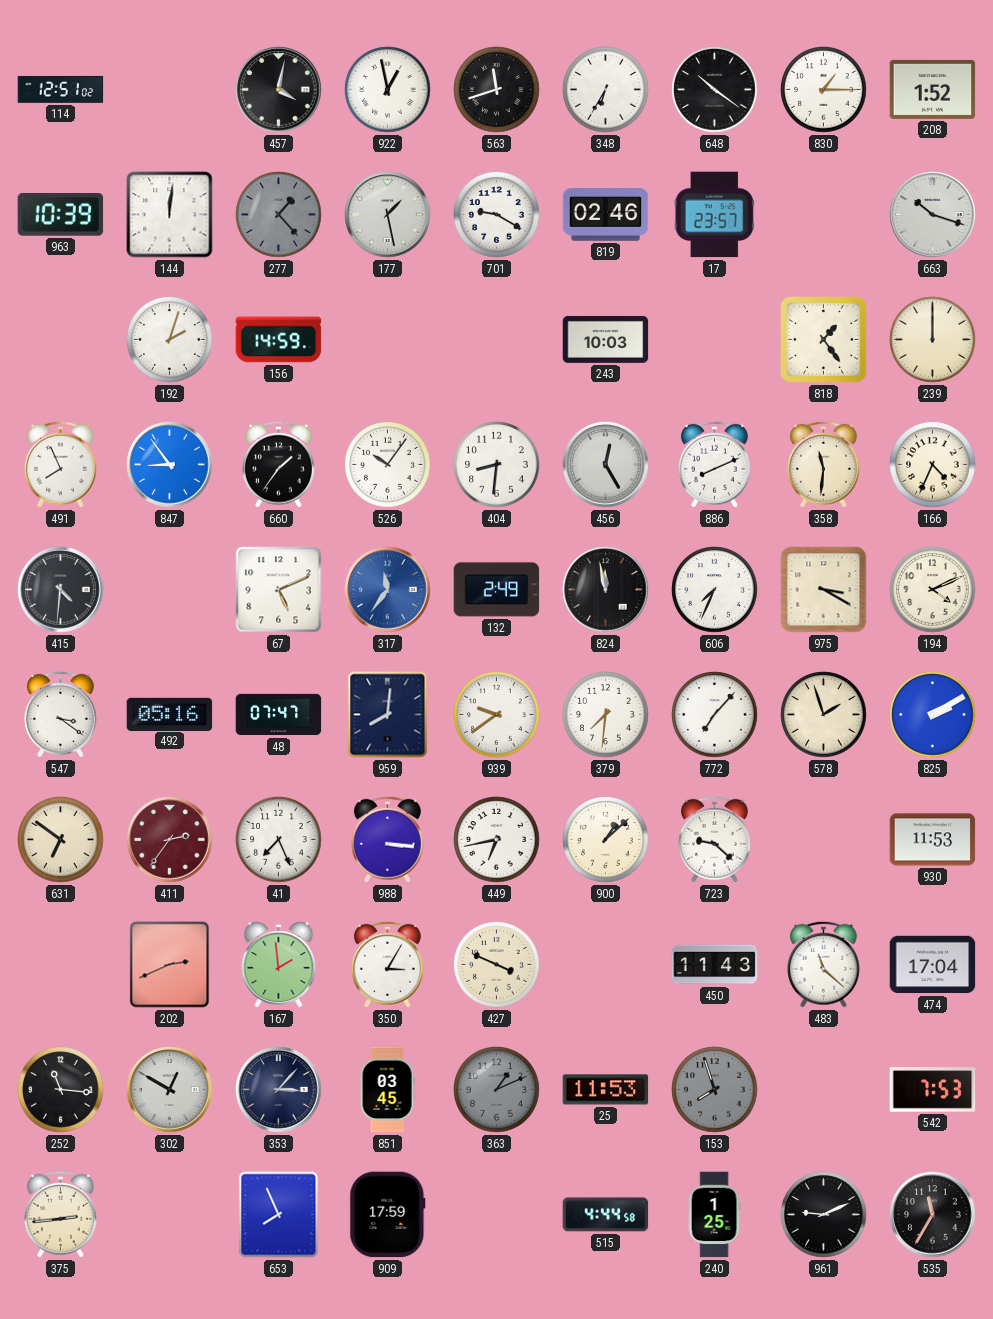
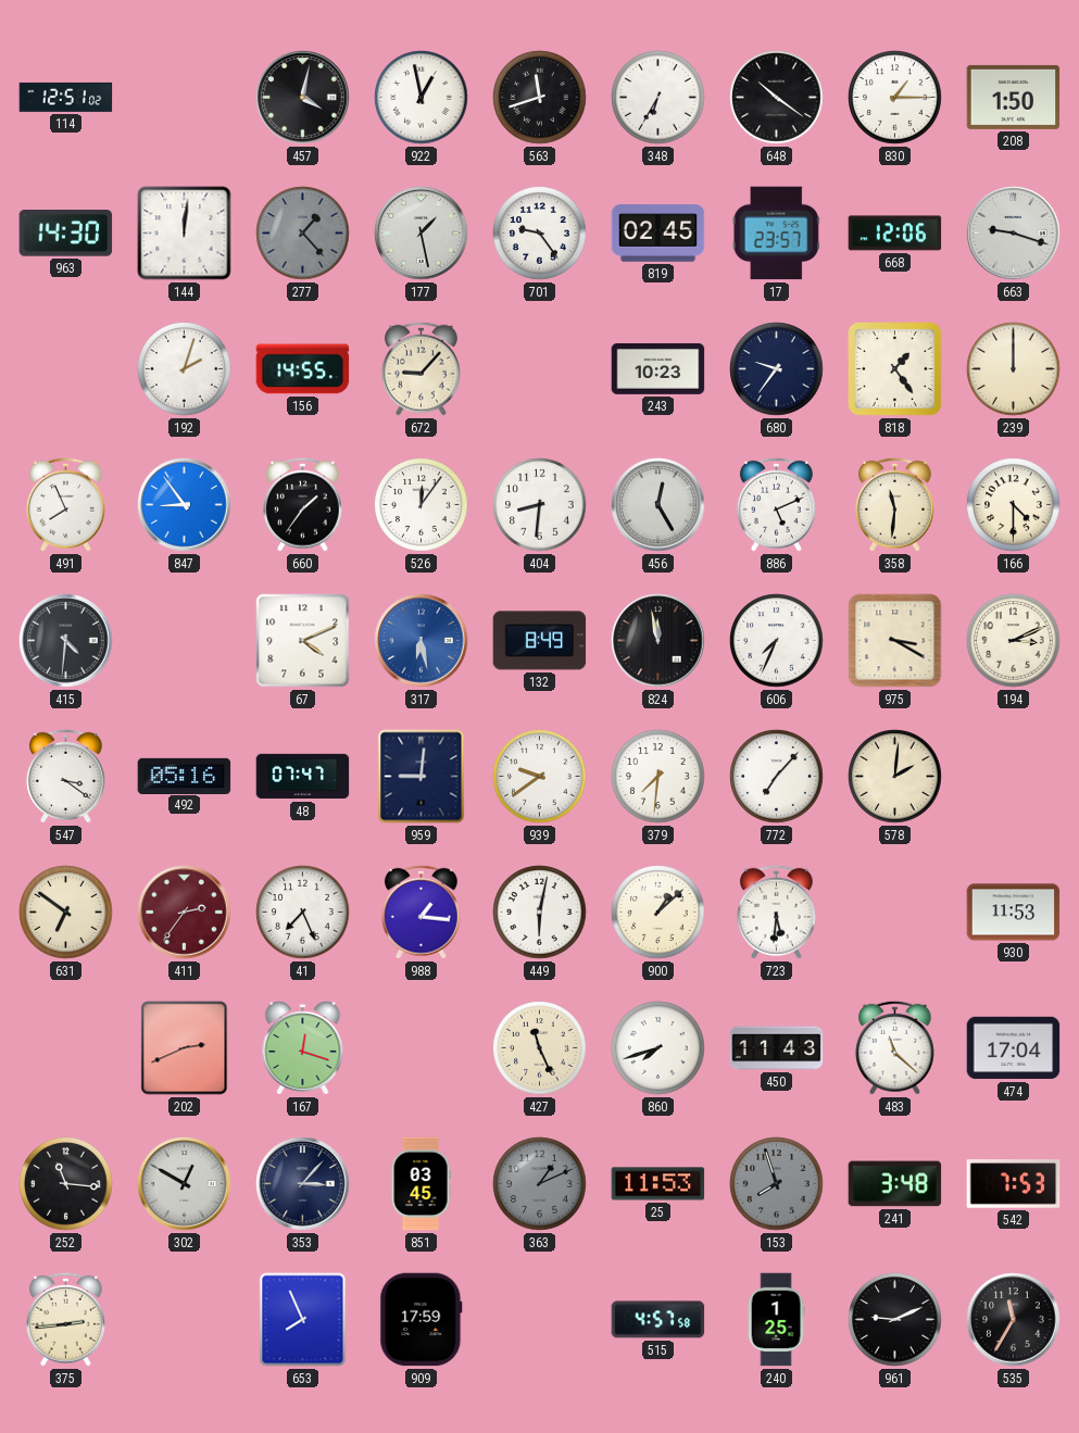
208: 1:52 -> 1:50
963: 10:39 -> 14:30
701: 9:20 -> 9:24
819: 02:46 -> 02:45
668: none -> 12:06
663: 10:18 -> 9:18
156: 14:59 -> 14:55
672: none -> 9:07
243: 10:03 -> 10:23
680: none -> 9:36
526: 10:06 -> 12:06
886: 8:11 -> 5:11
166: 4:34 -> 4:30
67: 5:11 -> 4:11
317: 11:36 -> 6:28
132: 2:49 -> 8:49
194: 4:11 -> 3:11
959: 8:01 -> 9:01
578: 1:57 -> 2:01
825: 2:10 -> none
988: 3:16 -> 1:16
449: 6:43 -> 6:02
723: 9:22 -> 5:31
167: 1:59 -> 12:18
350: 3:05 -> none
427: 3:49 -> 11:26
860: none -> 7:42
241: none -> 3:48
515: 4:44 -> 4:57
